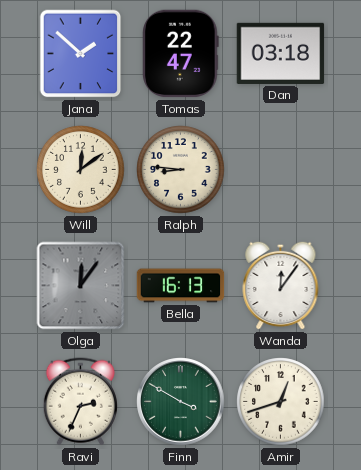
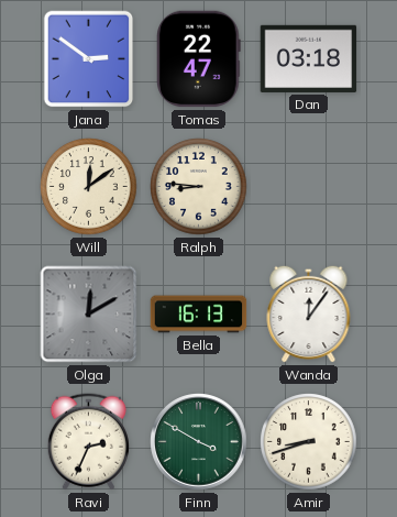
Jana: 1:52 -> 2:51
Olga: 12:06 -> 12:10
Amir: 12:42 -> 8:42
